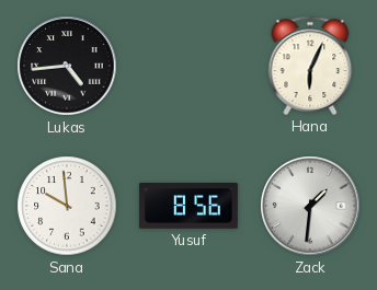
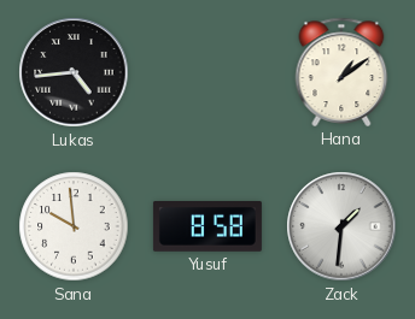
Hana: 6:04 -> 1:09
Yusuf: 8:56 -> 8:58
